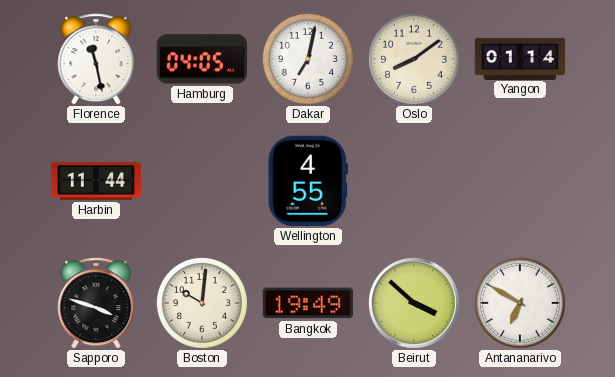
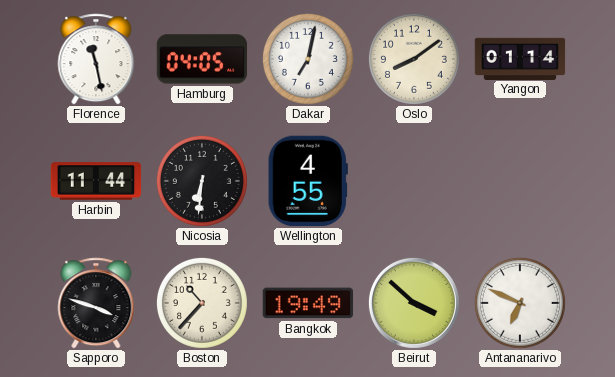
Nicosia: none -> 6:31
Boston: 10:01 -> 10:37
Antananarivo: 6:50 -> 6:49
